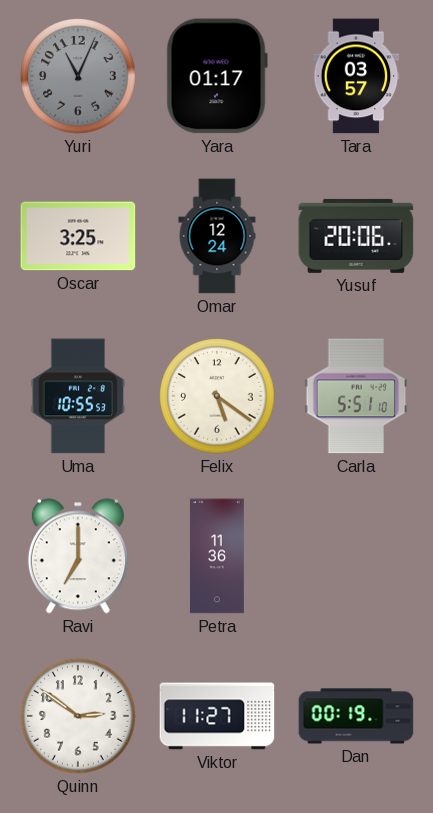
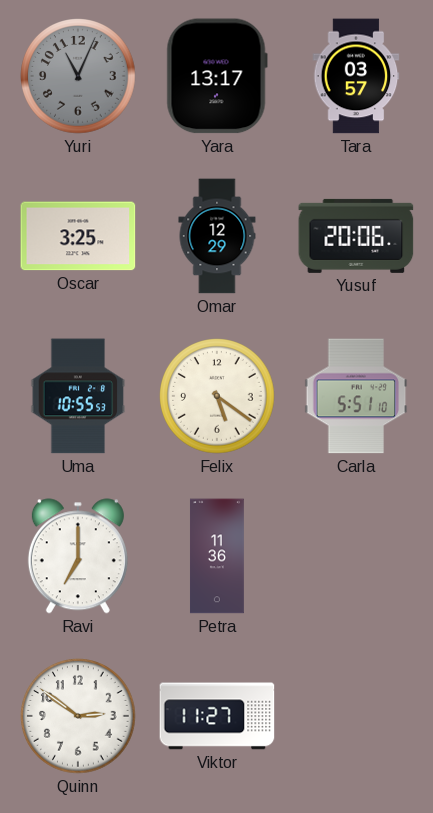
Yara: 01:17 -> 13:17
Omar: 12:24 -> 12:29
Dan: 00:19 -> none
